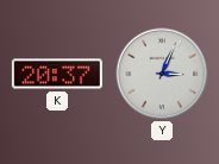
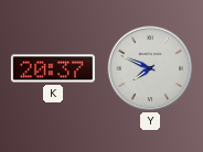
Y: 3:04 -> 7:49
